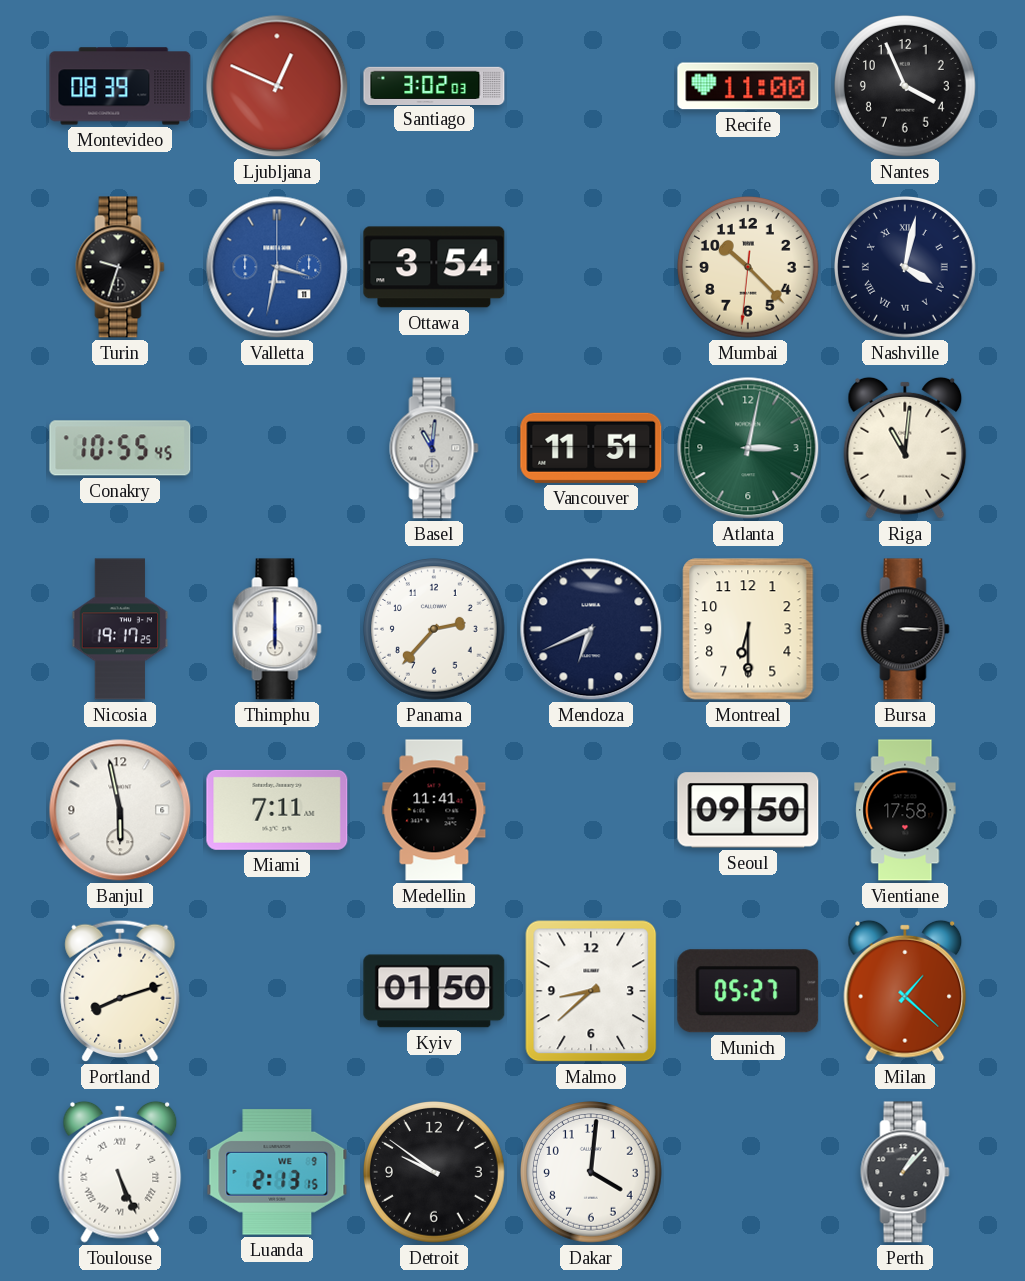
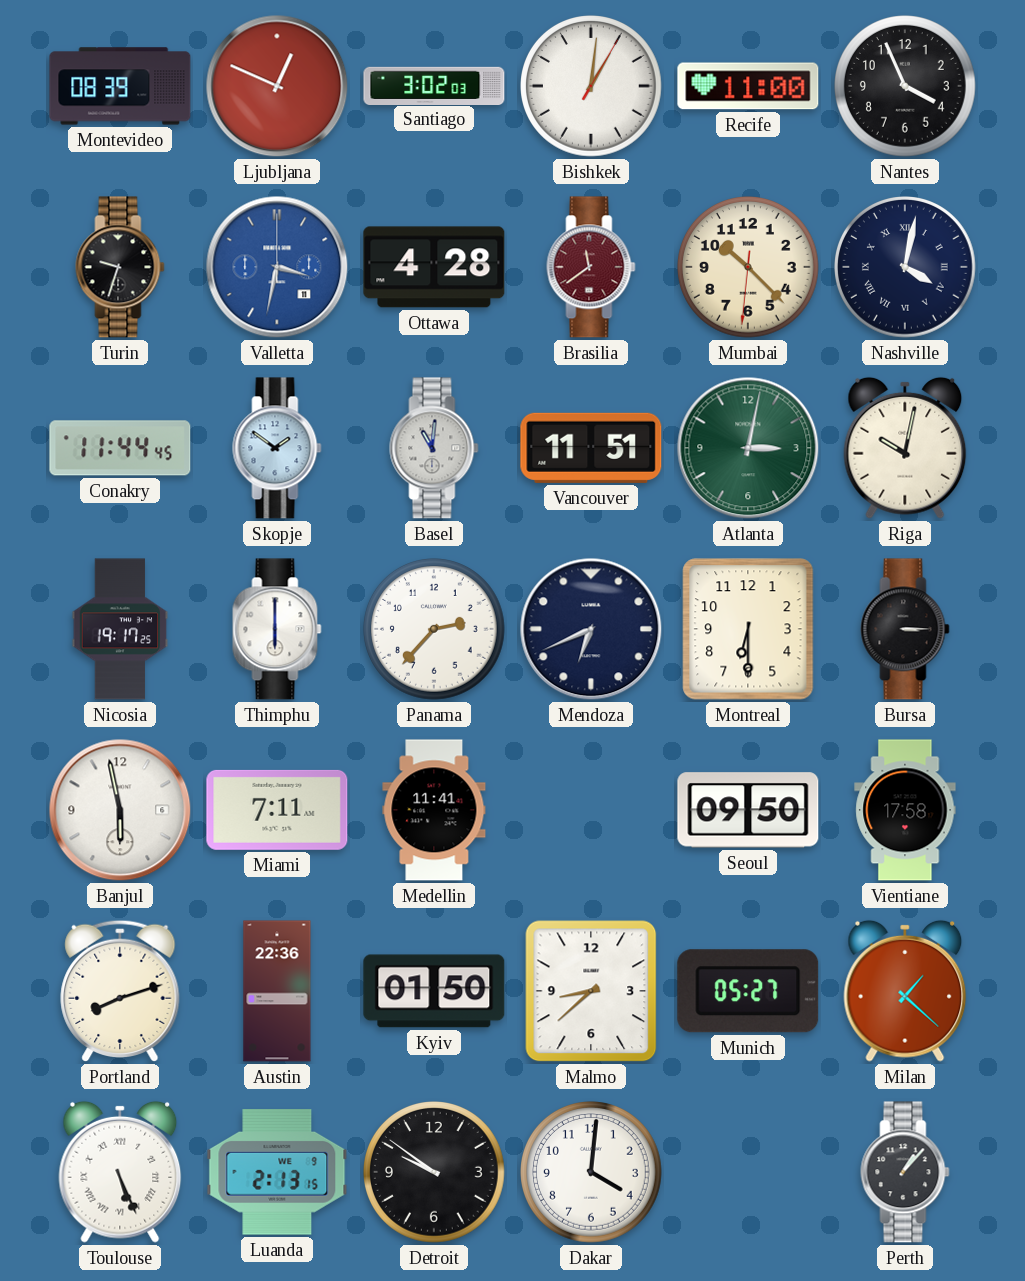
Bishkek: none -> 1:01
Ottawa: 3:54 -> 4:28
Brasilia: none -> 11:39
Conakry: 10:55 -> 11:44
Skopje: none -> 1:51
Riga: 11:01 -> 10:02
Austin: none -> 22:36
